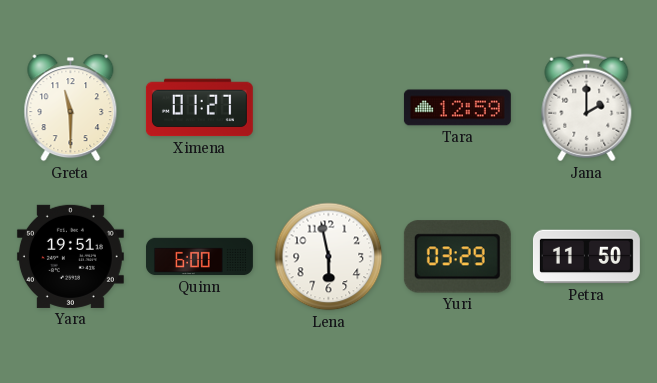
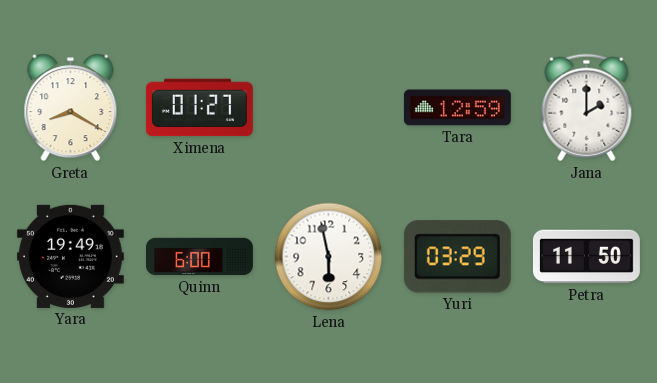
Greta: 11:30 -> 8:20
Yara: 19:51 -> 19:49
